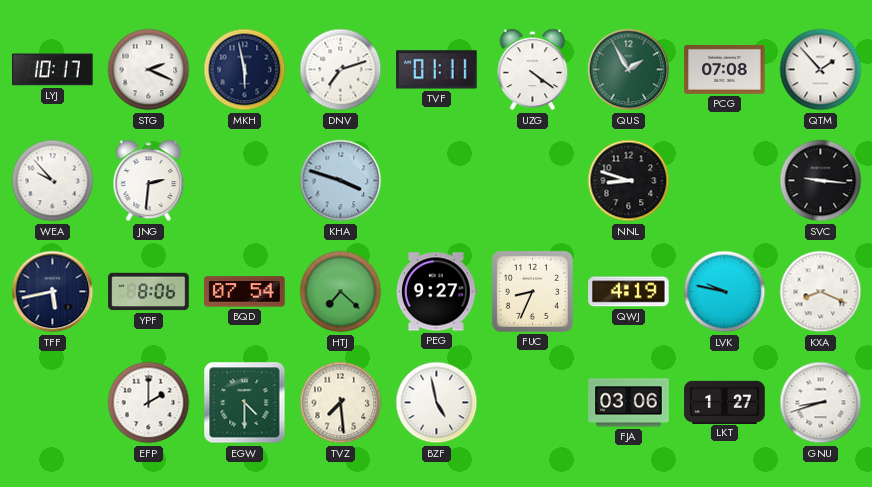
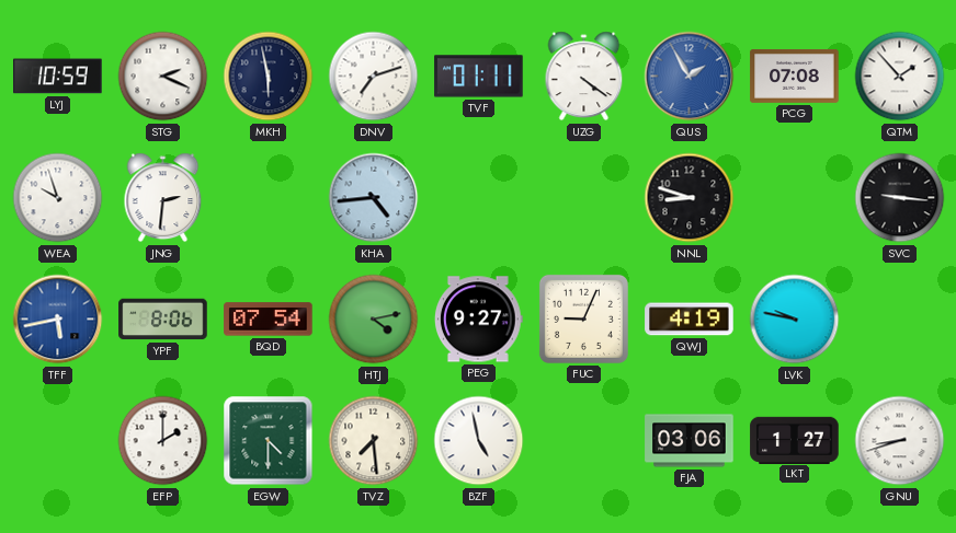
LYJ: 10:17 -> 10:59
QUS dial: green -> blue
WEA: 9:53 -> 9:57
KHA: 3:48 -> 4:44
TFF dial: navy -> blue
HTJ: 7:22 -> 4:13
FUC: 8:34 -> 9:04
KXA: 8:19 -> none
